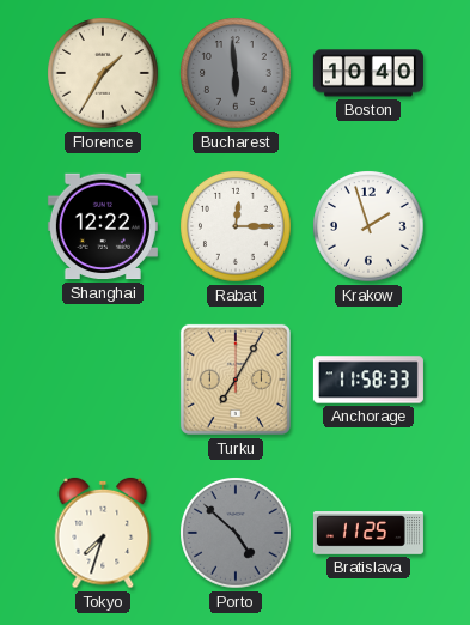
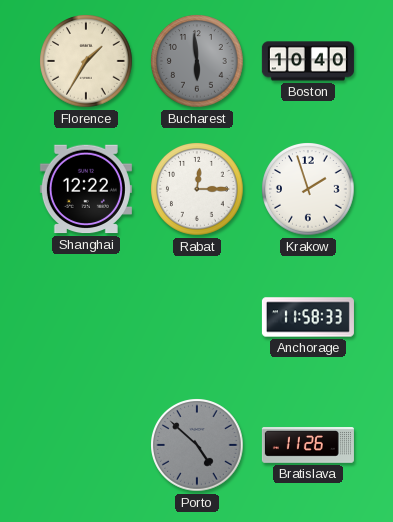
Turku: 7:05 -> none
Tokyo: 7:33 -> none
Bratislava: 11:25 -> 11:26
